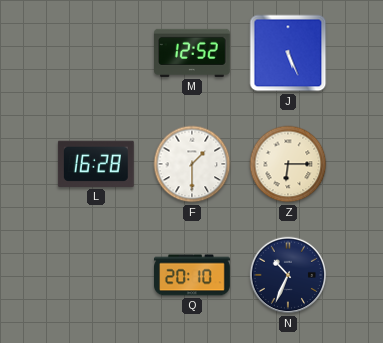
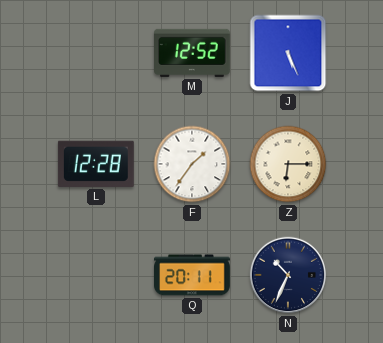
L: 16:28 -> 12:28
F: 1:30 -> 1:36
Q: 20:10 -> 20:11
